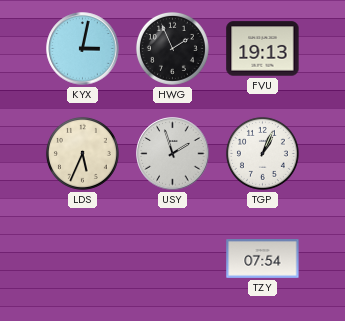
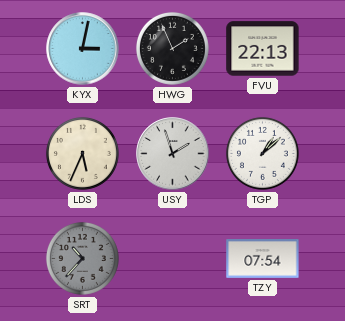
FVU: 19:13 -> 22:13
TGP: 1:04 -> 1:08
SRT: none -> 10:37
